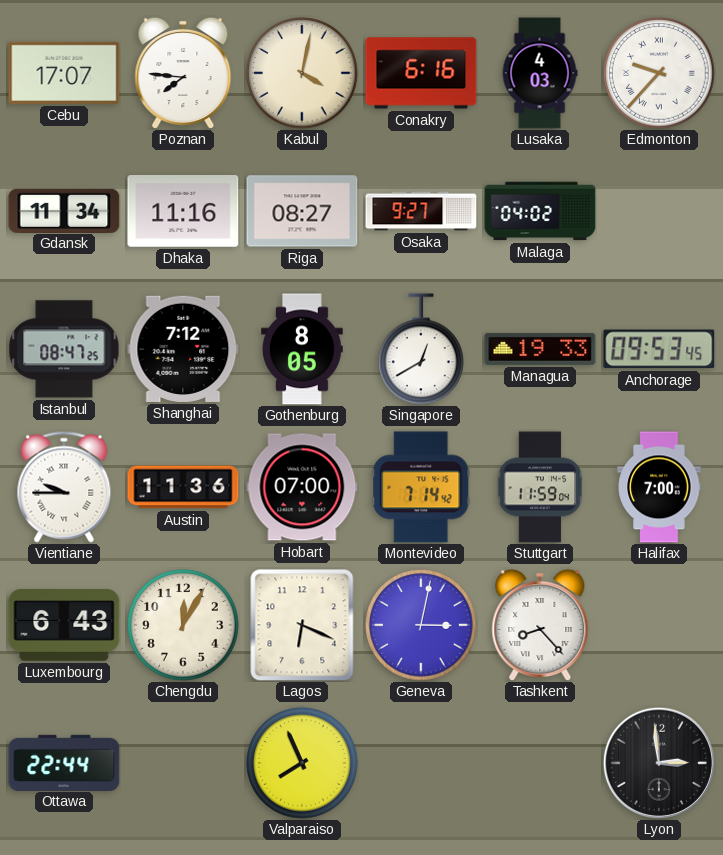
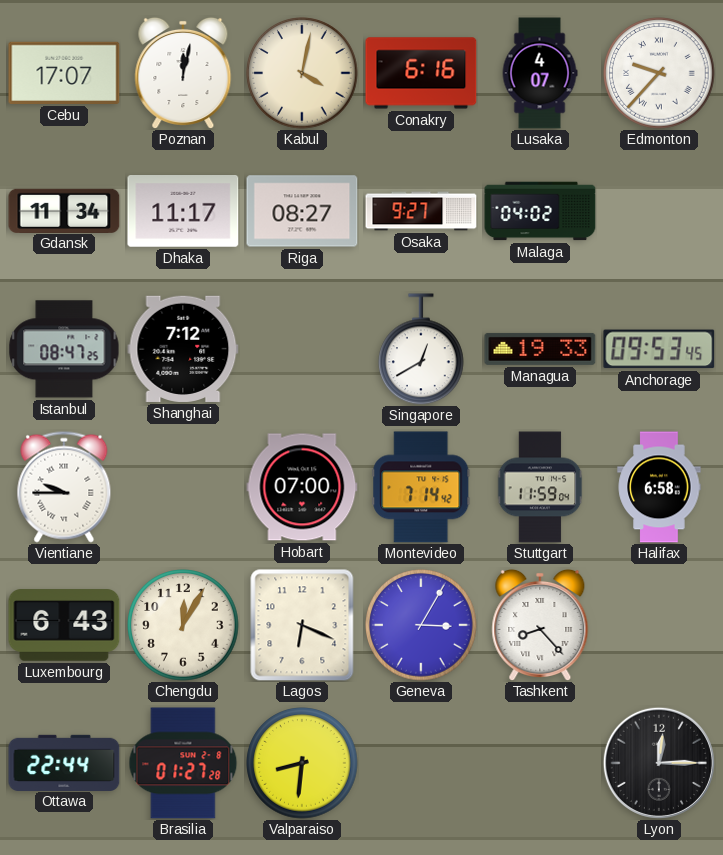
Poznan: 7:46 -> 12:02
Lusaka: 4:03 -> 4:07
Dhaka: 11:16 -> 11:17
Gothenburg: 8:05 -> none
Austin: 11:36 -> none
Halifax: 7:00 -> 6:58
Geneva: 3:02 -> 3:05
Brasilia: none -> 01:27
Valparaiso: 7:56 -> 8:31
Lyon: 2:59 -> 12:15
